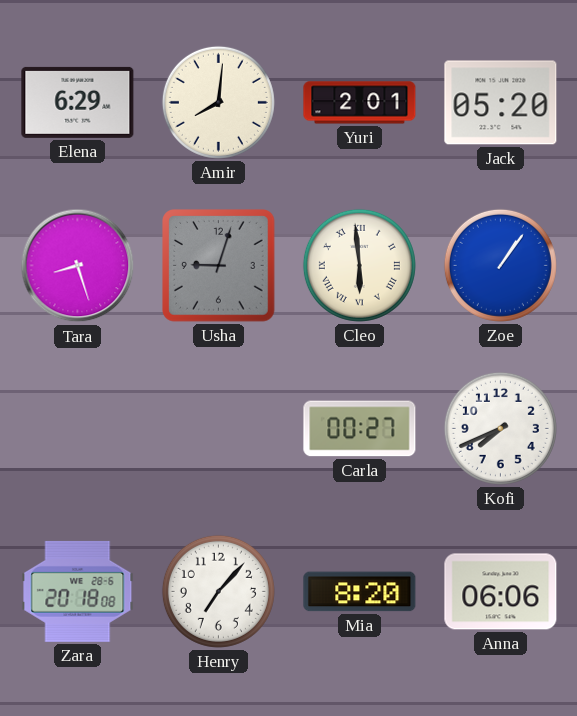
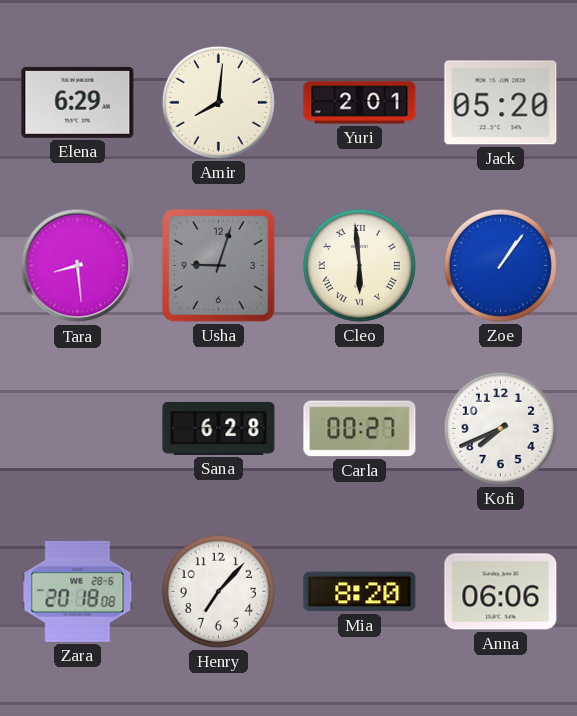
Tara: 8:27 -> 8:29
Sana: none -> 6:28
